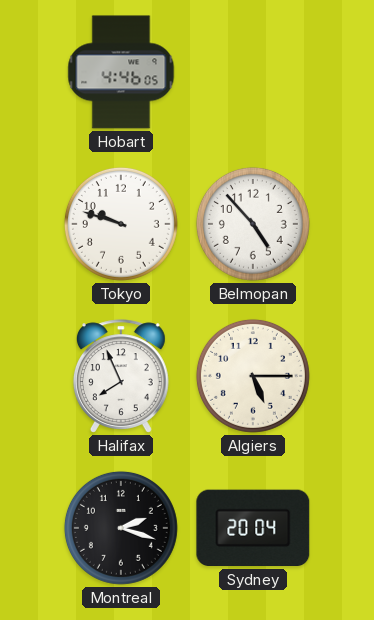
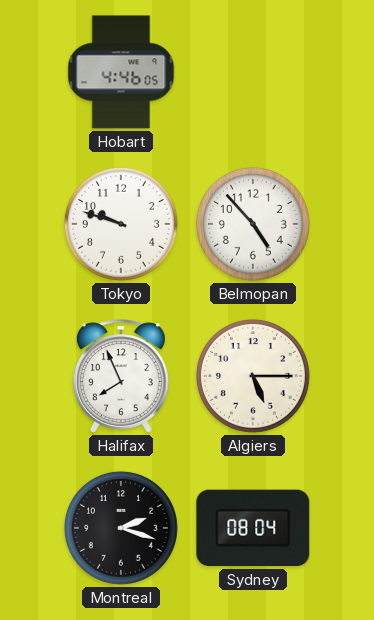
Sydney: 20:04 -> 08:04
